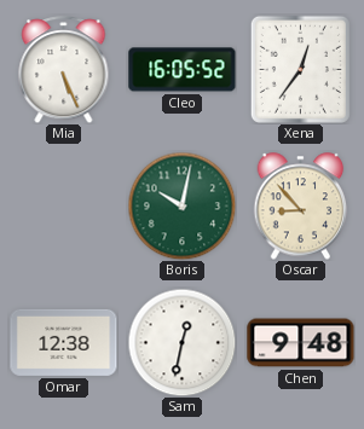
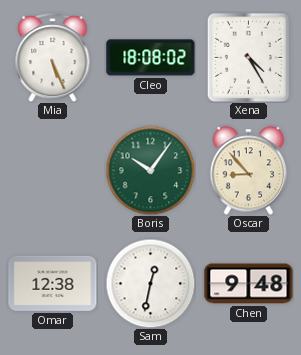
Cleo: 16:05 -> 18:08
Xena: 12:36 -> 4:25
Boris: 10:02 -> 10:06
